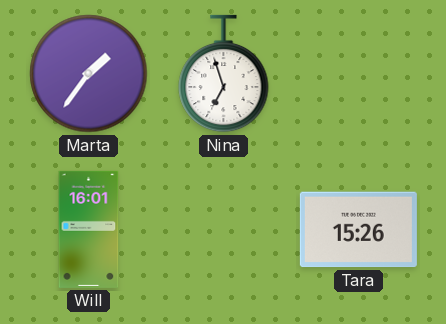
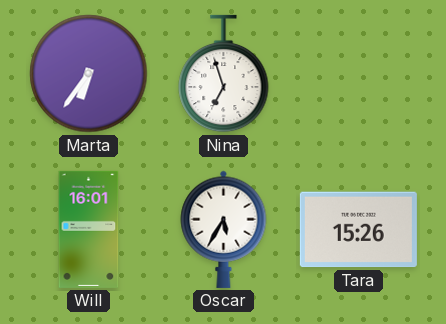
Marta: 1:36 -> 6:36
Oscar: none -> 5:35
